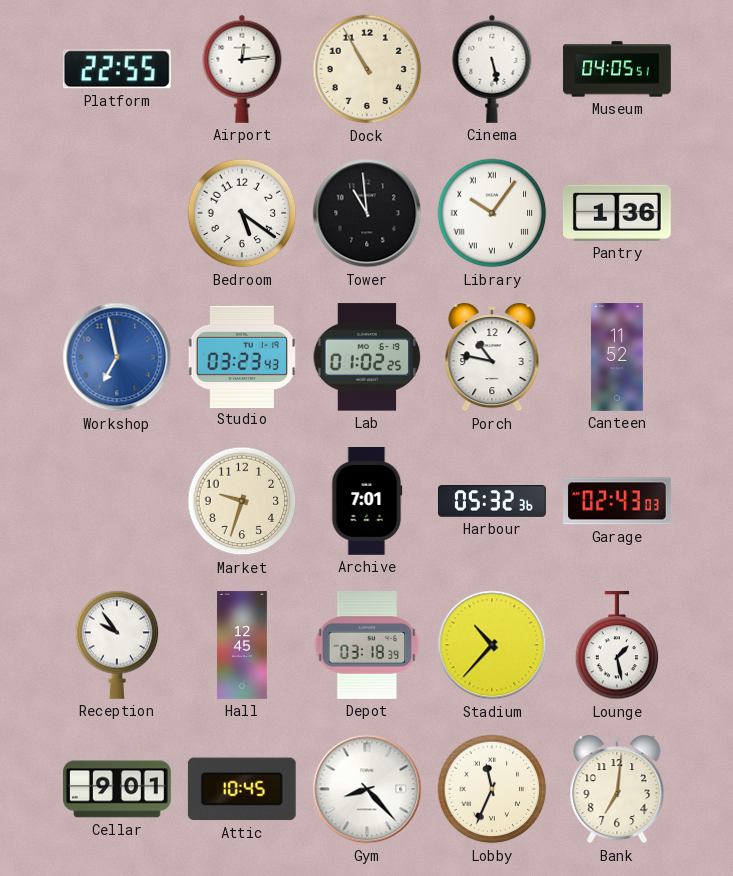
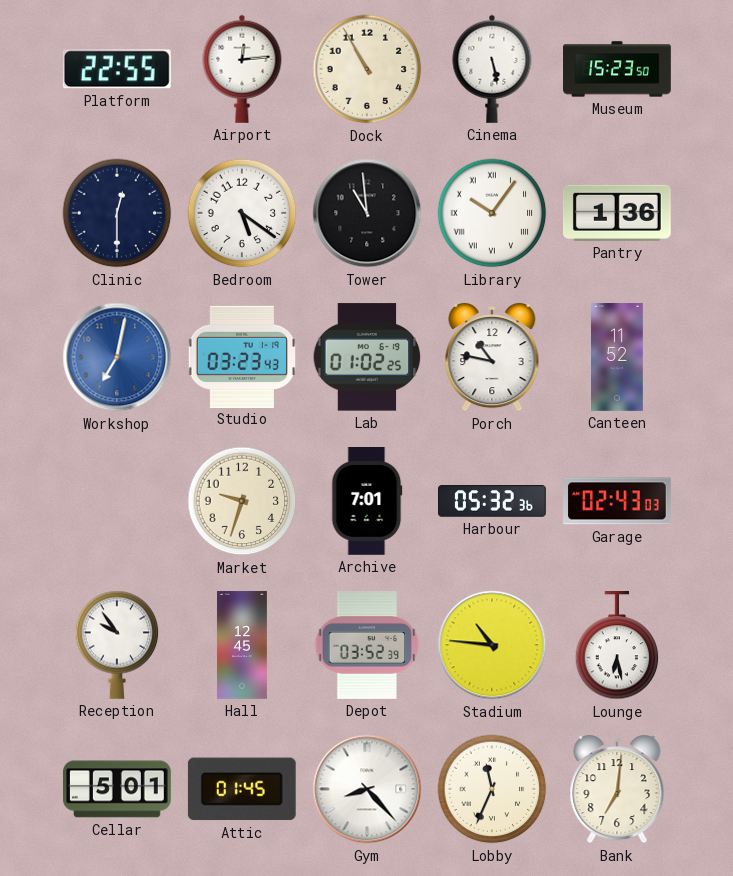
Museum: 04:05 -> 15:23
Clinic: none -> 12:30
Workshop: 6:58 -> 7:02
Depot: 03:18 -> 03:52
Stadium: 10:37 -> 10:46
Lounge: 1:28 -> 6:28
Cellar: 9:01 -> 5:01
Attic: 10:45 -> 01:45
